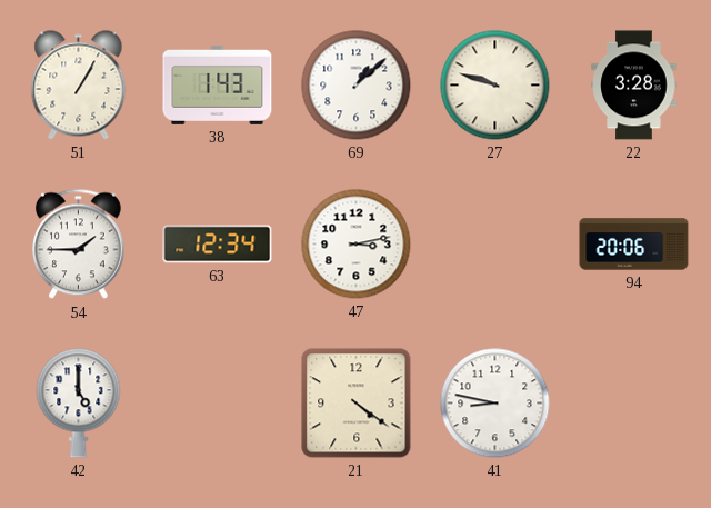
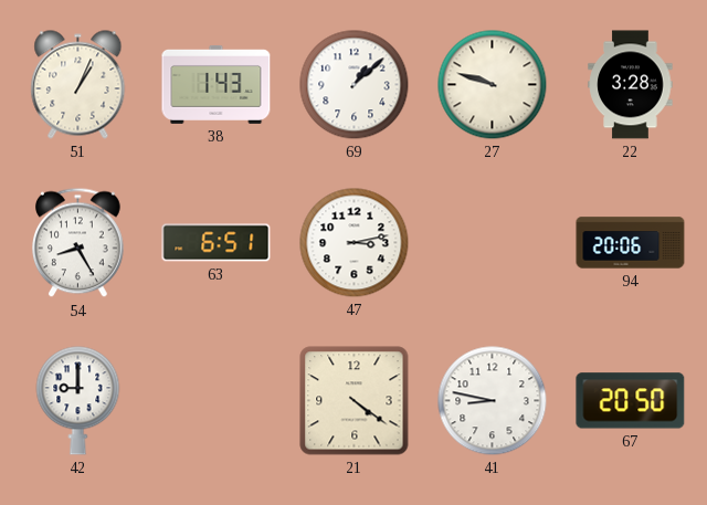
51: 1:05 -> 1:04
54: 1:45 -> 8:25
63: 12:34 -> 6:51
42: 5:00 -> 9:00
67: none -> 20:50
